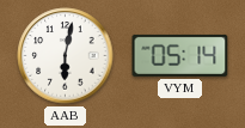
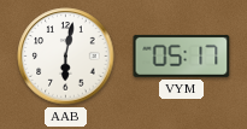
VYM: 05:14 -> 05:17
